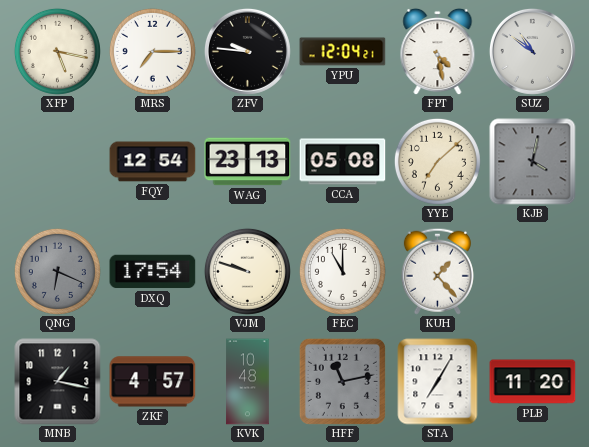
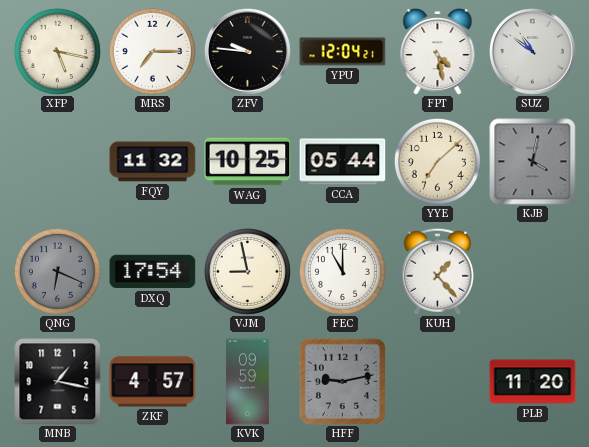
FQY: 12:54 -> 11:32
WAG: 23:13 -> 10:25
CCA: 05:08 -> 05:44
VJM: 9:48 -> 8:58
KVK: 10:48 -> 09:59
HFF: 11:13 -> 9:13
STA: 7:05 -> none
